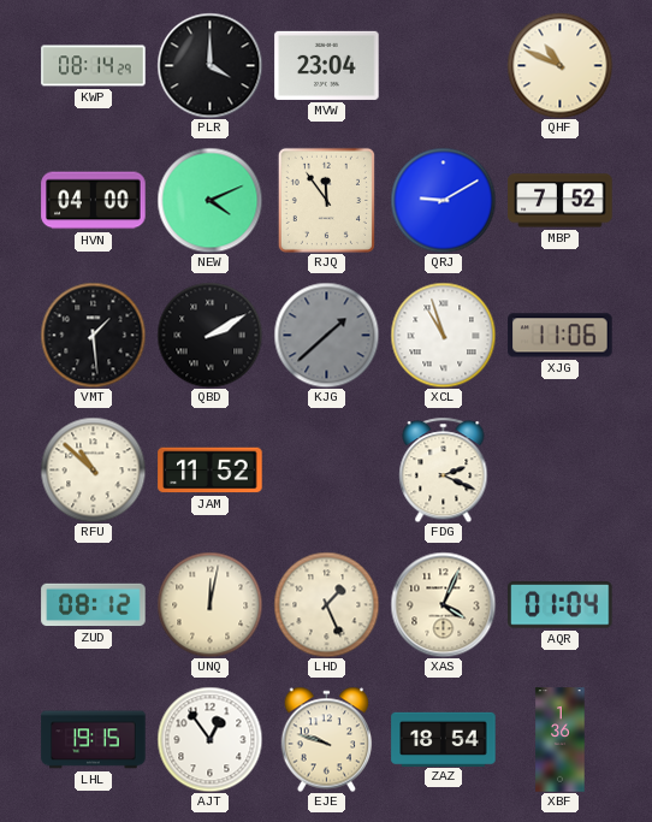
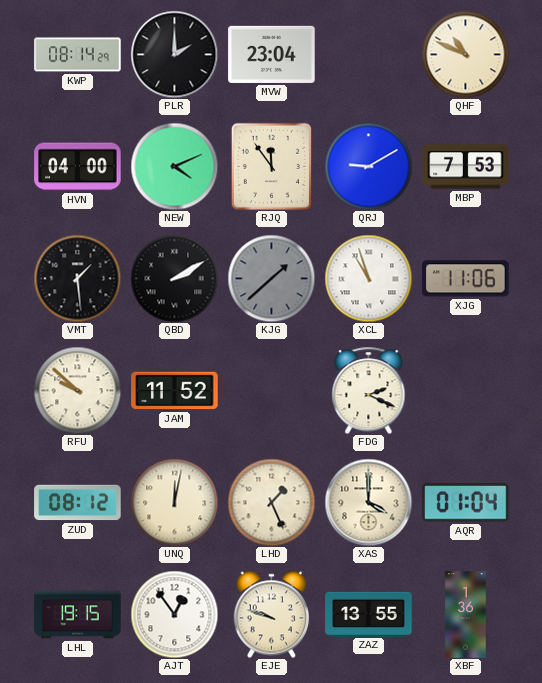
PLR: 4:00 -> 2:00
MBP: 7:52 -> 7:53
RFU: 10:52 -> 9:52
XAS: 4:04 -> 4:00
ZAZ: 18:54 -> 13:55
